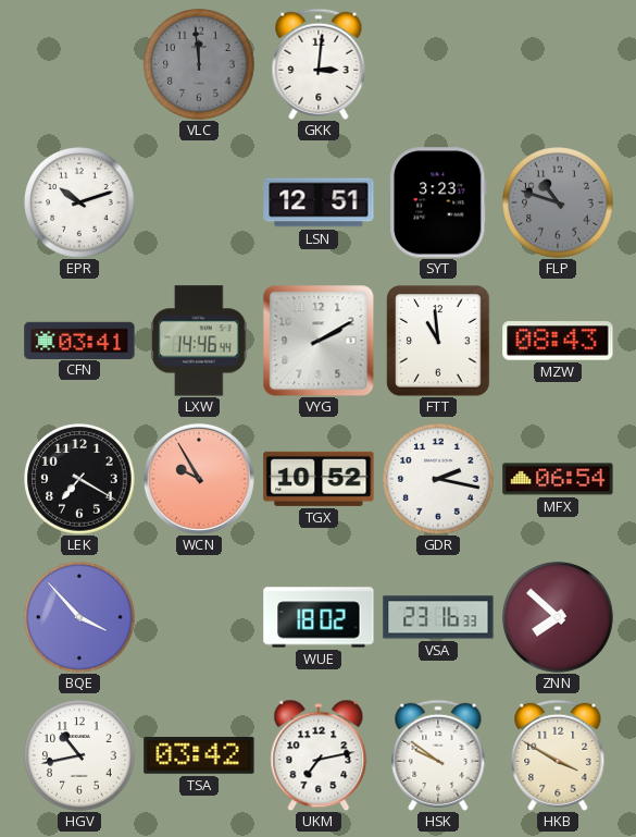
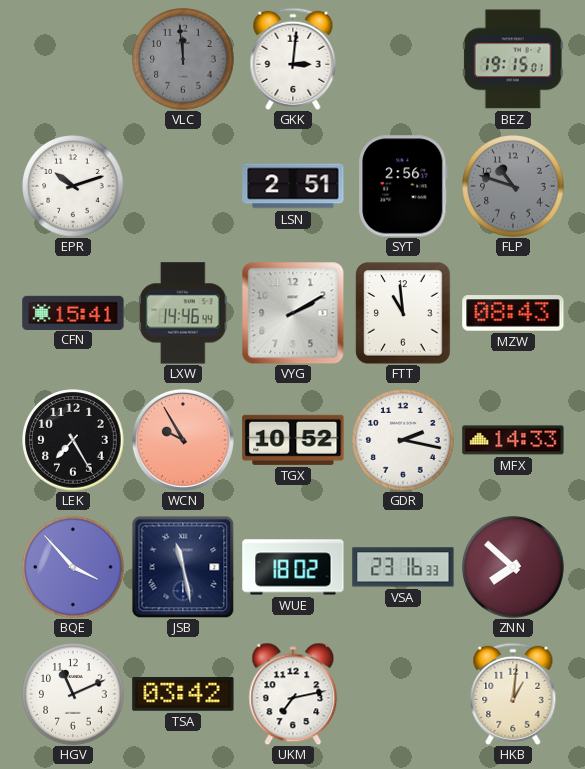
BEZ: none -> 19:15
LSN: 12:51 -> 2:51
SYT: 3:23 -> 2:56
CFN: 03:41 -> 15:41
LEK: 7:20 -> 7:25
MFX: 06:54 -> 14:33
JSB: none -> 11:28
HGV: 10:43 -> 11:11
HSK: 9:51 -> none
HKB: 3:50 -> 1:01
